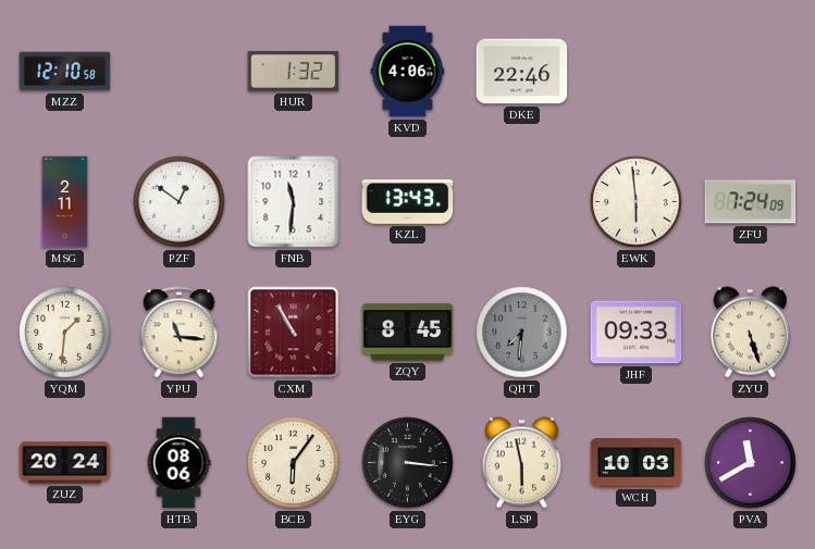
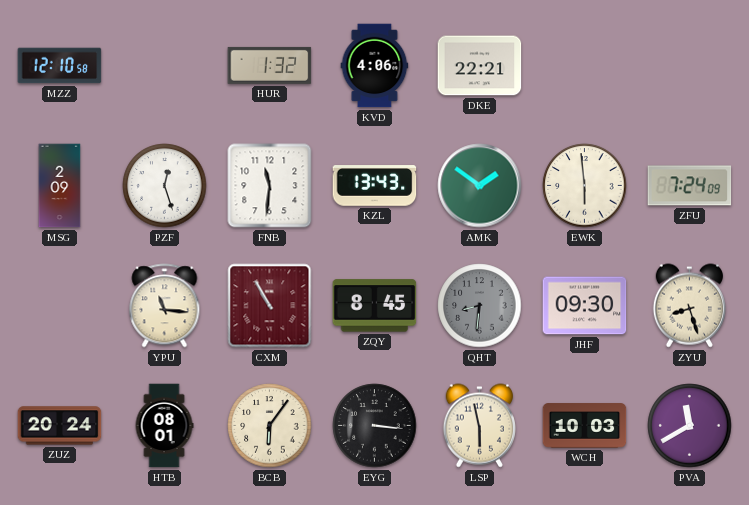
DKE: 22:46 -> 22:21
MSG: 2:11 -> 2:09
PZF: 12:51 -> 12:27
AMK: none -> 1:51
YQM: 1:31 -> none
QHT: 7:31 -> 8:31
JHF: 09:33 -> 09:30
ZYU: 5:27 -> 8:27
HTB: 08:06 -> 08:01
